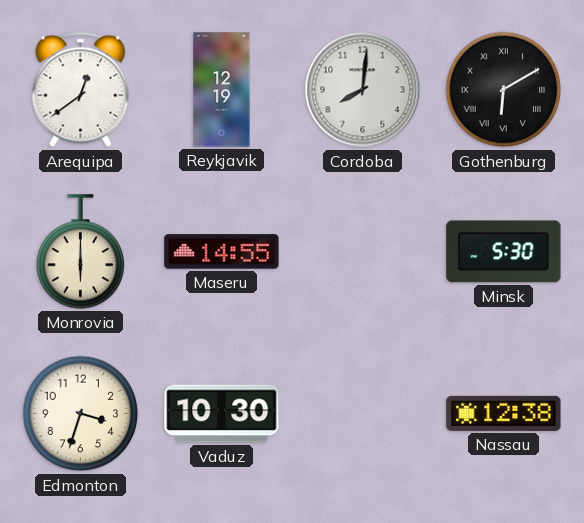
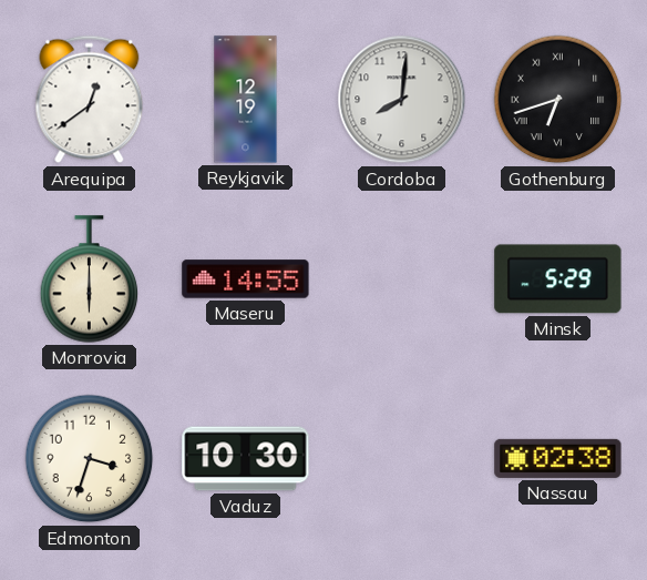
Gothenburg: 6:10 -> 6:42
Minsk: 5:30 -> 5:29
Nassau: 12:38 -> 02:38
